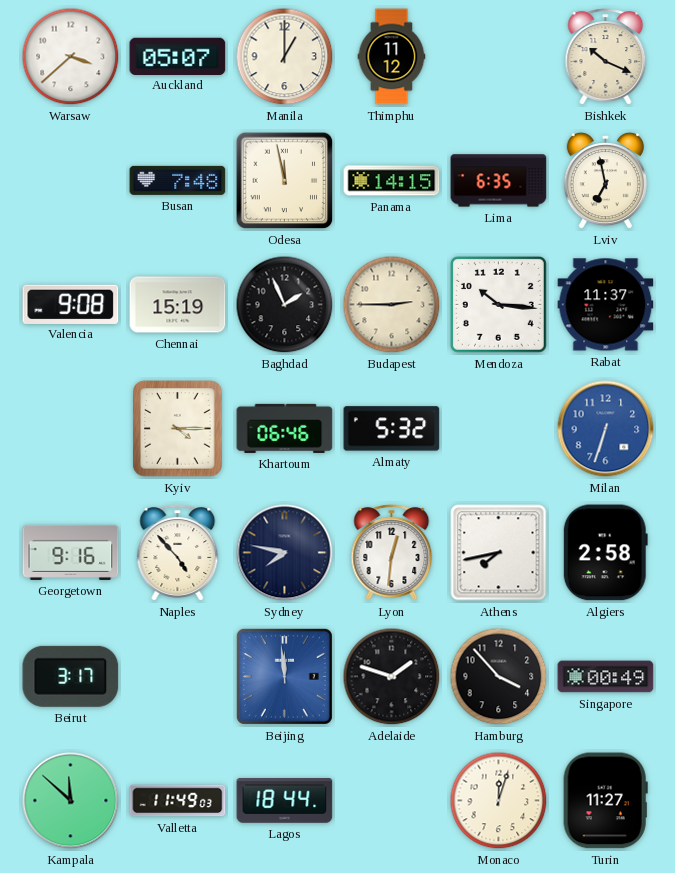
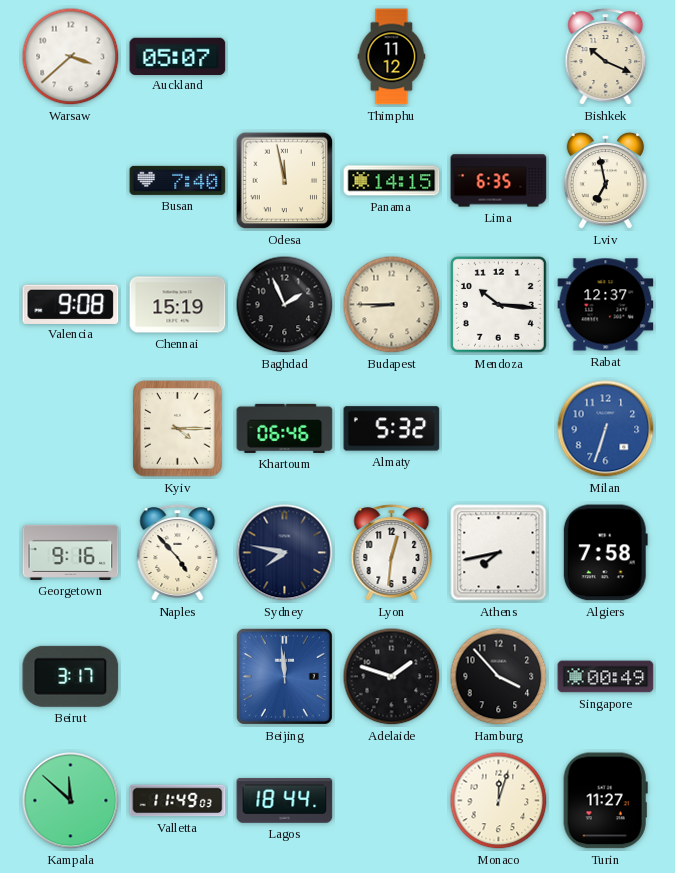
Manila: 1:00 -> none
Busan: 7:48 -> 7:40
Budapest: 2:45 -> 8:45
Rabat: 11:37 -> 12:37
Algiers: 2:58 -> 7:58
